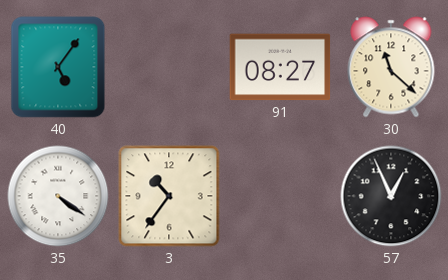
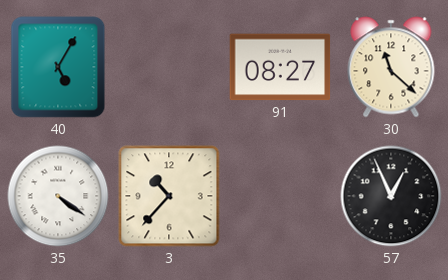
40: 5:06 -> 5:05
3: 10:36 -> 10:37
